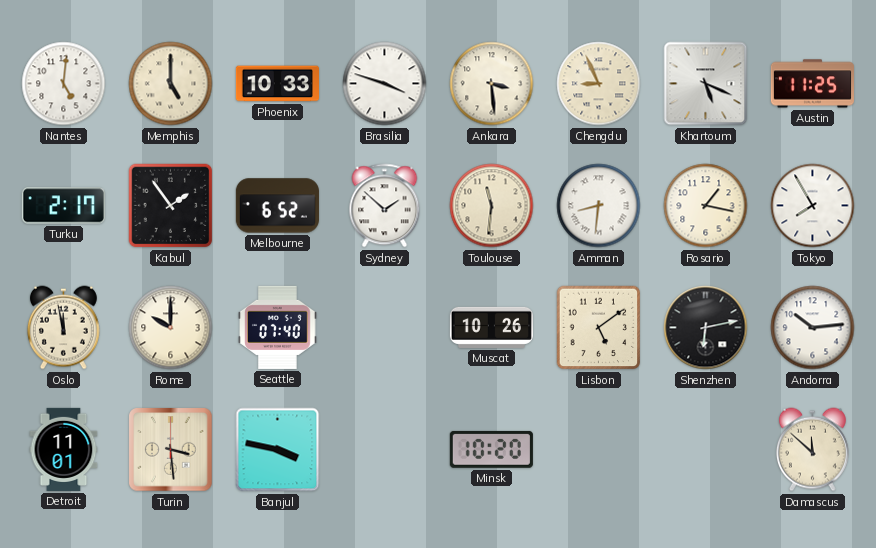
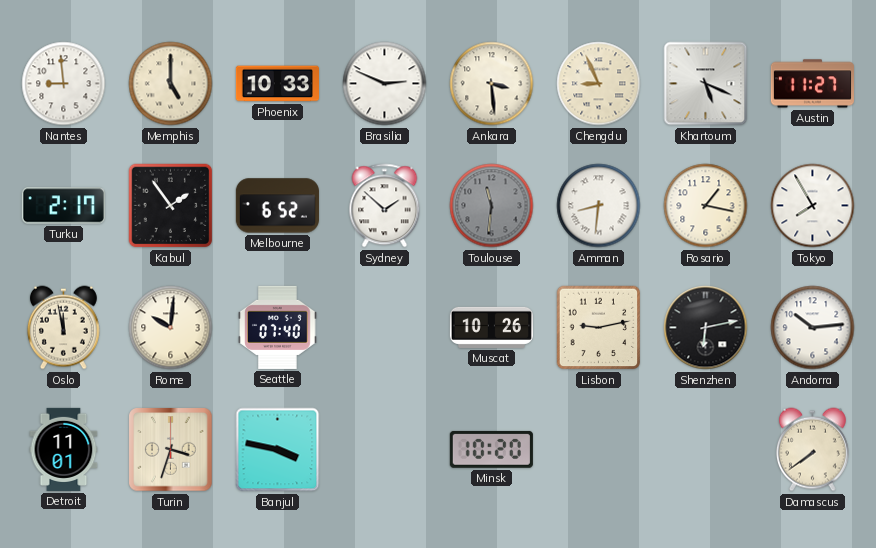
Nantes: 5:01 -> 8:59
Brasilia: 3:48 -> 2:49
Austin: 11:25 -> 11:27
Toulouse dial: cream -> grey
Rome: 10:00 -> 10:01
Lisbon: 5:09 -> 9:13
Turin: 3:29 -> 3:33
Damascus: 11:52 -> 7:39
